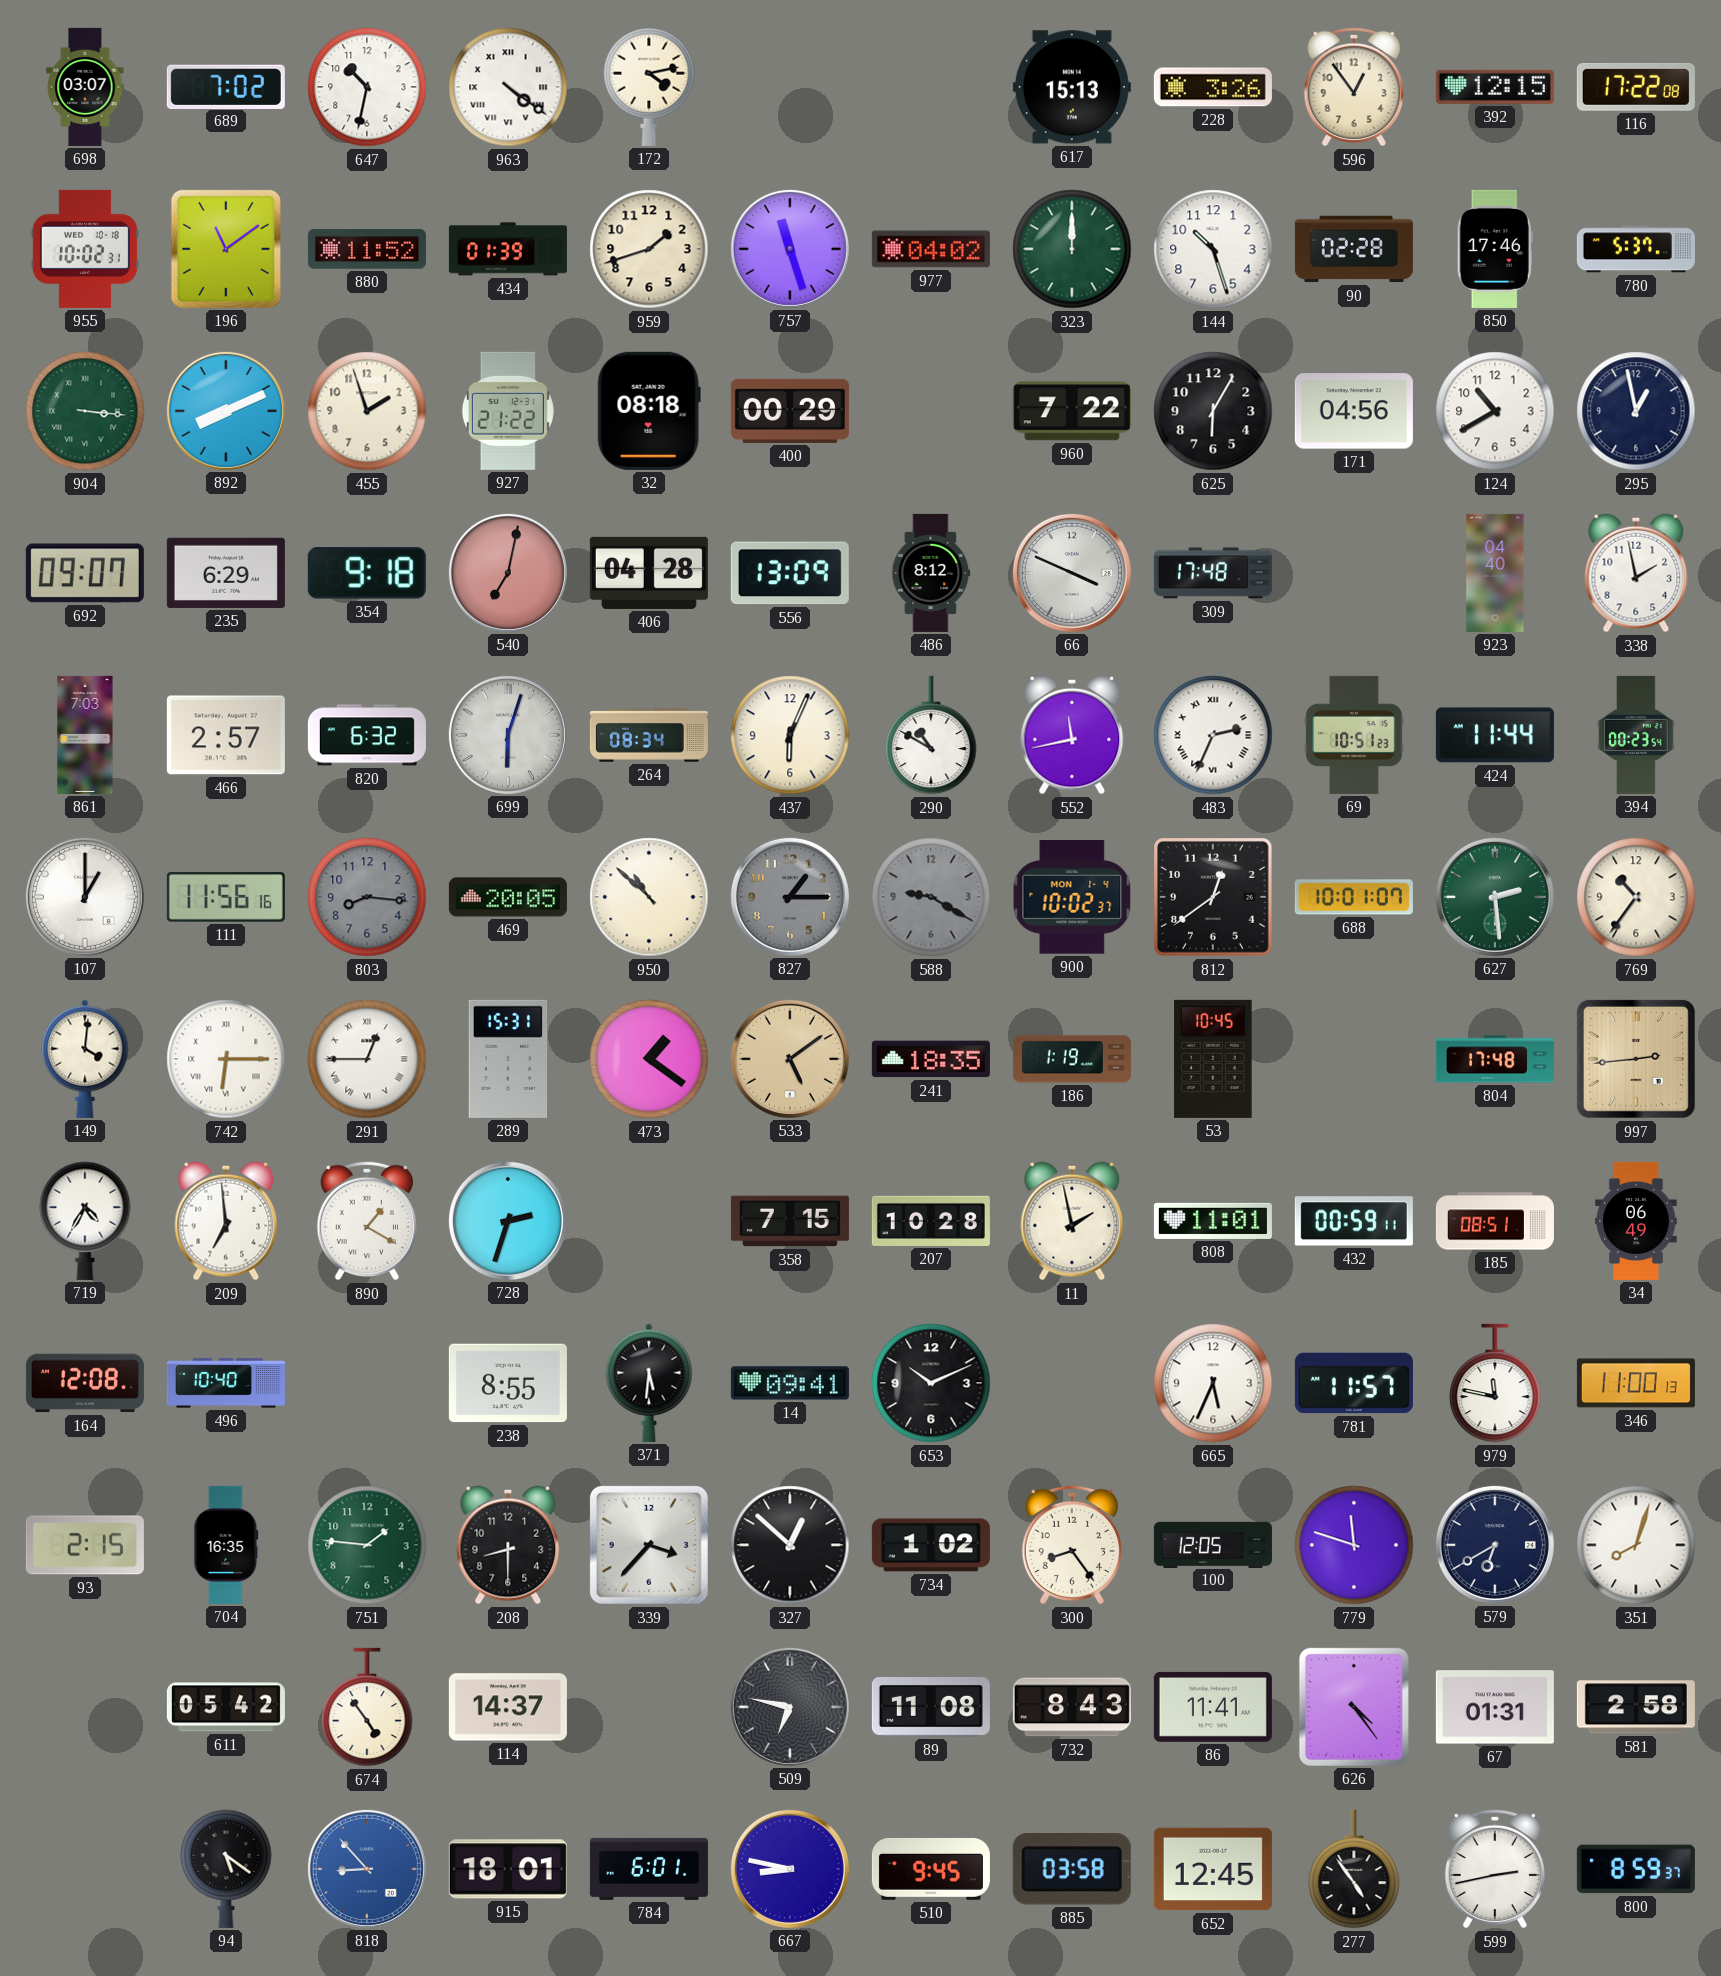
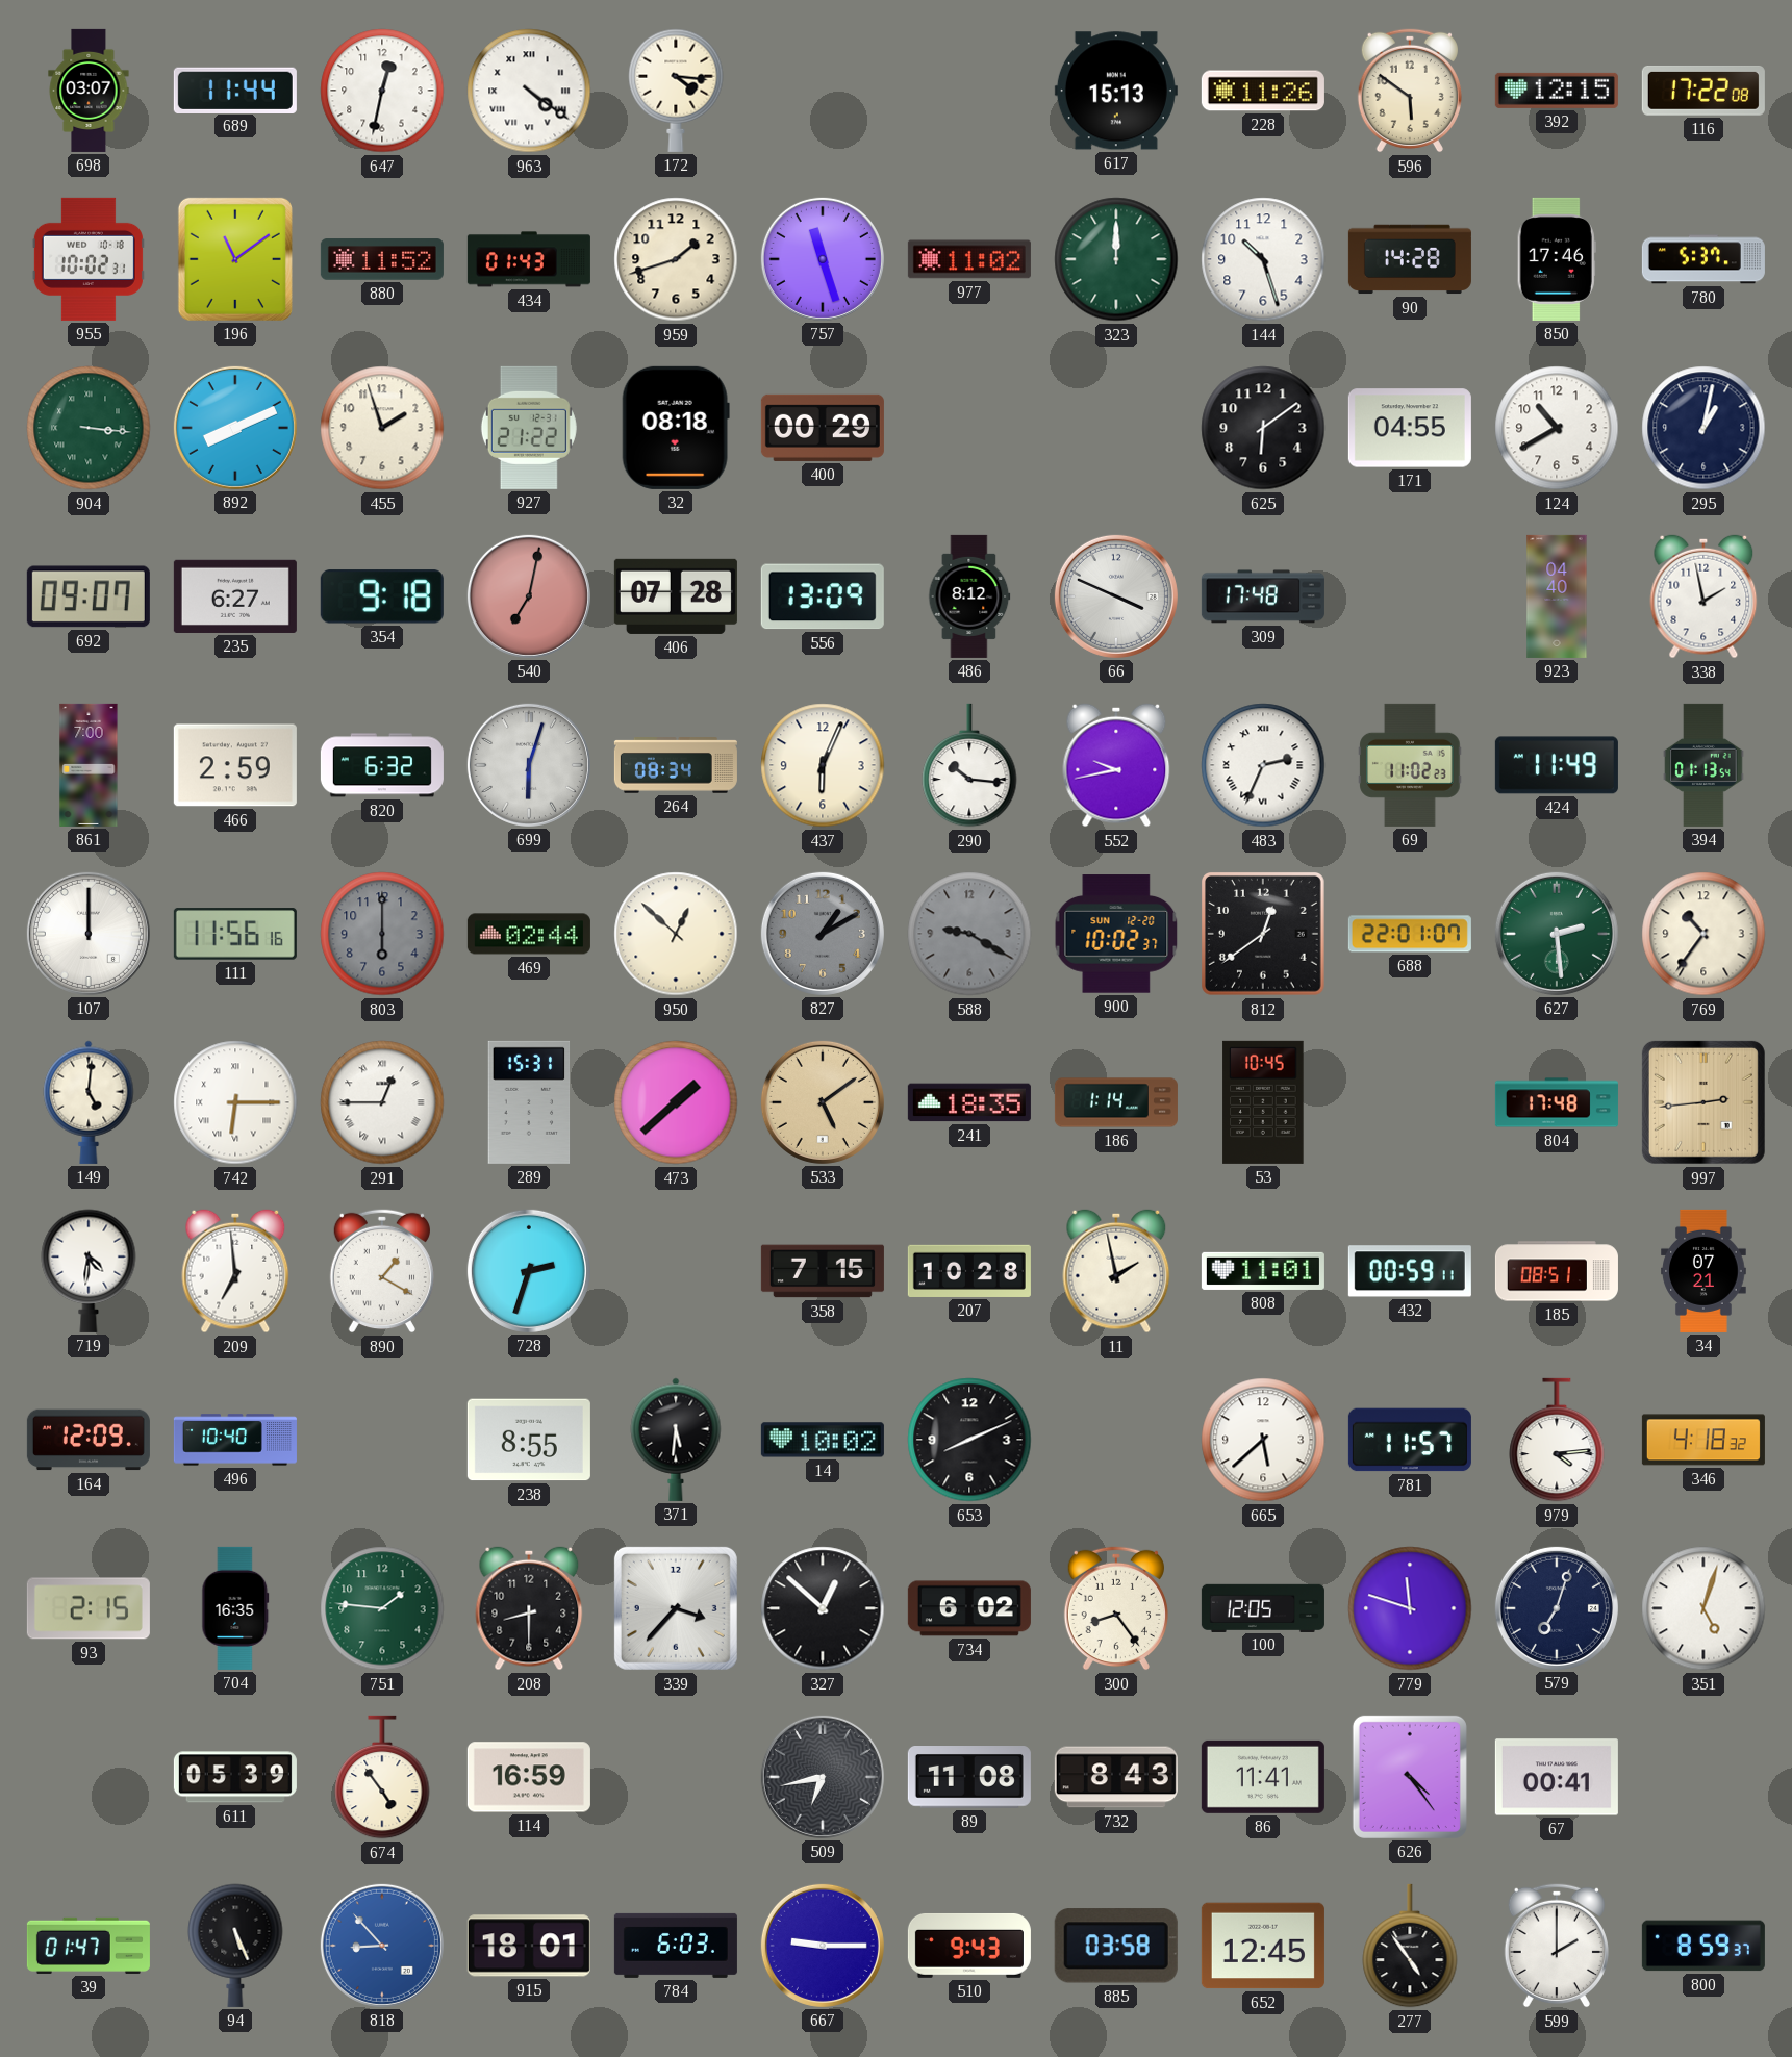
689: 7:02 -> 11:44
647: 10:32 -> 12:32
172: 4:13 -> 4:16
228: 3:26 -> 11:26
596: 12:54 -> 5:51
434: 01:39 -> 01:43
977: 04:02 -> 11:02
90: 02:28 -> 14:28
960: 7:22 -> none
625: 6:05 -> 6:09
171: 04:56 -> 04:55
295: 12:58 -> 1:02
235: 6:29 -> 6:27
406: 04:28 -> 07:28
861: 7:03 -> 7:00
466: 2:57 -> 2:59
290: 10:50 -> 10:16
552: 11:43 -> 9:43
69: 10:51 -> 11:02
424: 11:44 -> 11:49
394: 00:23 -> 01:13
107: 1:00 -> 12:00
803: 8:16 -> 6:00
469: 20:05 -> 02:44
950: 10:52 -> 12:52
827: 1:15 -> 1:10
900 date: MON 1-4 -> SUN 12-20
688: 10:01 -> 22:01
149: 4:01 -> 5:01
473: 1:21 -> 1:38
186: 1:19 -> 1:14
719: 4:35 -> 4:31
34: 06:49 -> 07:21
164: 12:08 -> 12:09
14: 09:41 -> 10:02
653: 10:11 -> 8:11
665: 5:34 -> 5:38
979: 11:47 -> 4:14
346: 11:00 -> 4:18
734: 1:02 -> 6:02
579: 6:40 -> 7:03
351: 8:03 -> 5:03
611: 05:42 -> 05:39
114: 14:37 -> 16:59
509: 6:47 -> 6:43
67: 01:31 -> 00:41
581: 2:58 -> none
39: none -> 01:47
94: 5:21 -> 5:26
784: 6:01 -> 6:03
667: 8:47 -> 9:15
510: 9:45 -> 9:43
599: 2:43 -> 2:00
